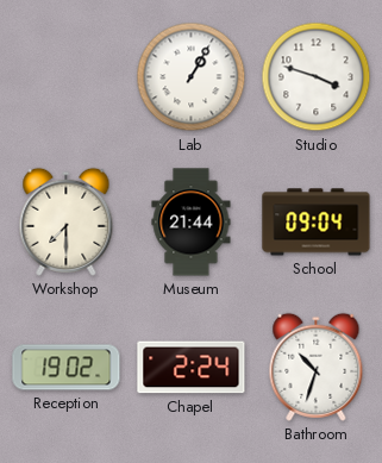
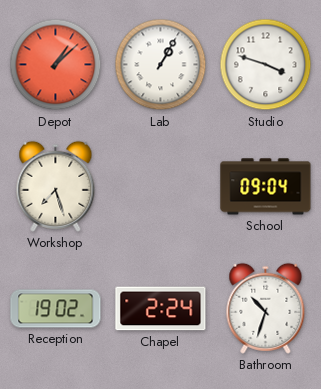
Depot: none -> 1:08
Workshop: 7:30 -> 7:27
Museum: 21:44 -> none
